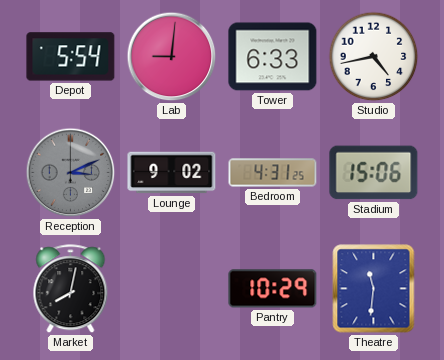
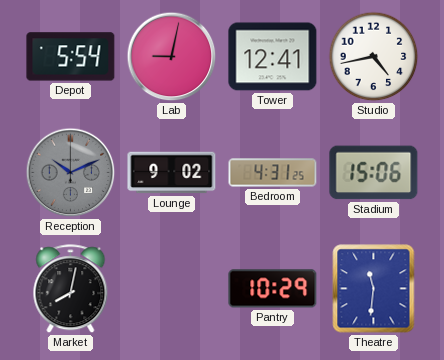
Lab: 9:01 -> 9:02
Tower: 6:33 -> 12:41
Reception: 3:11 -> 10:11
